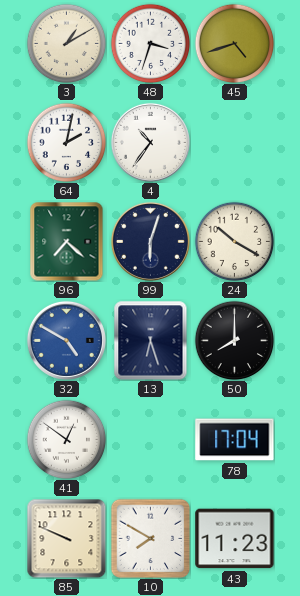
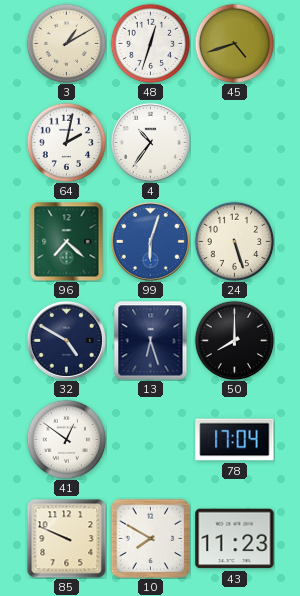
48: 3:33 -> 12:33
99 dial: navy -> blue
24: 10:20 -> 5:27
32 dial: blue -> navy
